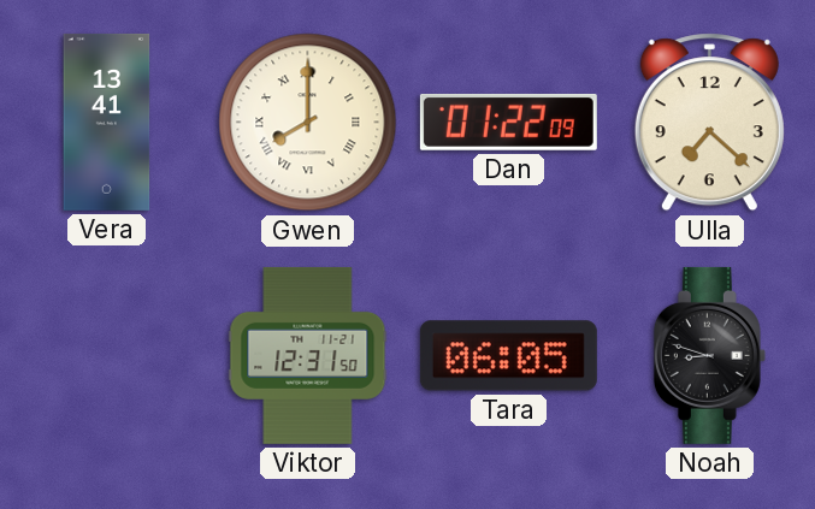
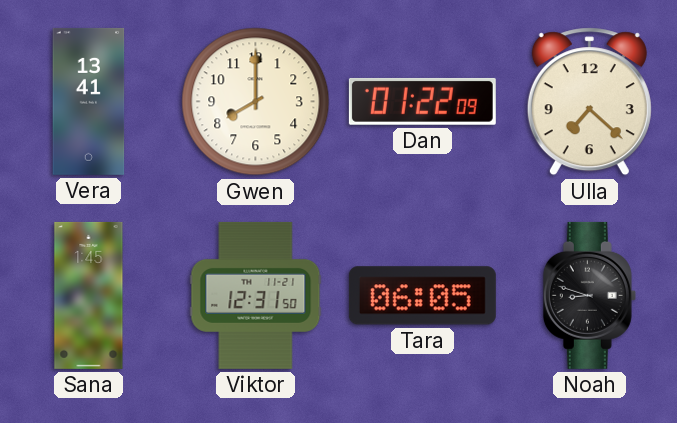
Gwen numerals: Roman -> Arabic
Sana: none -> 1:45
